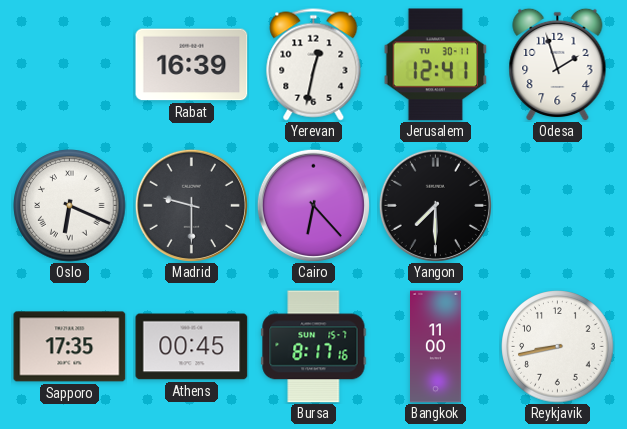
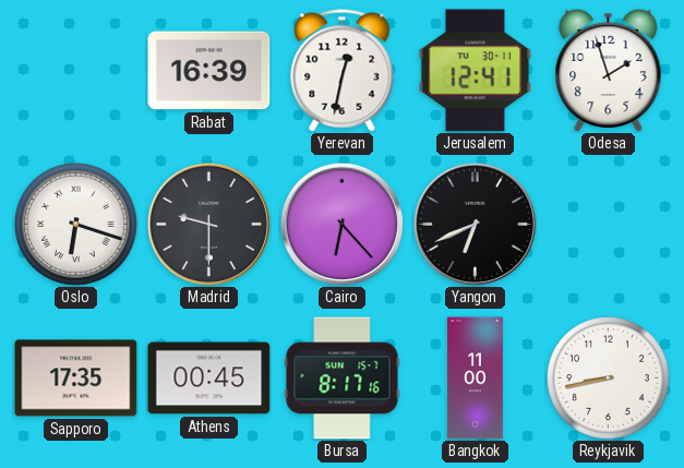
Oslo: 6:19 -> 6:18
Yangon: 7:30 -> 6:41
